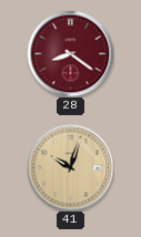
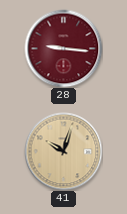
28: 8:21 -> 9:16
